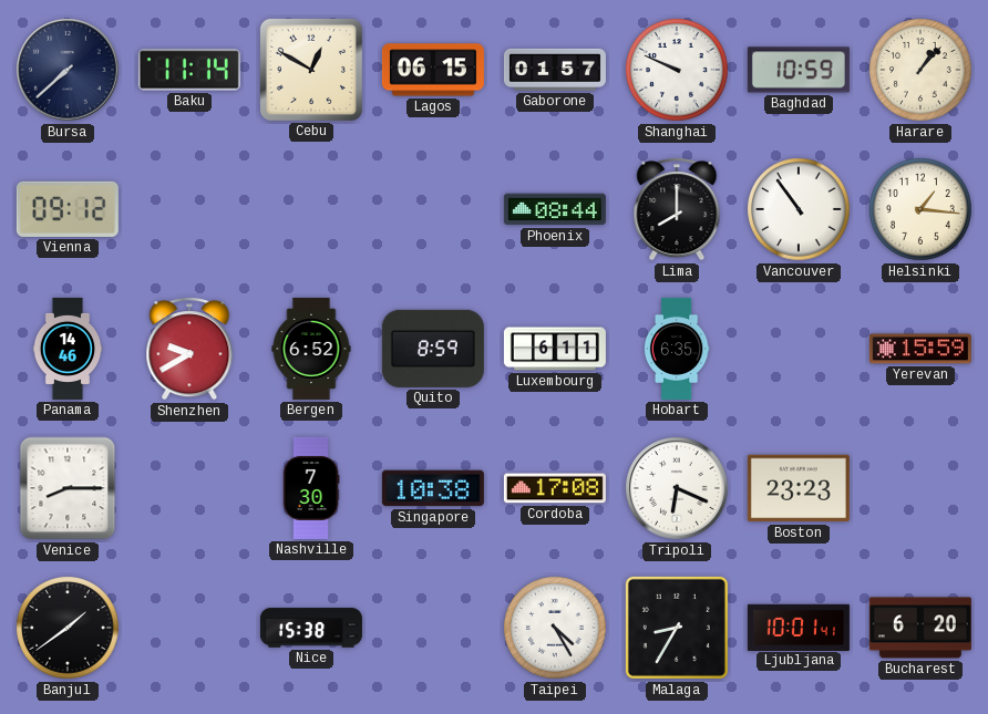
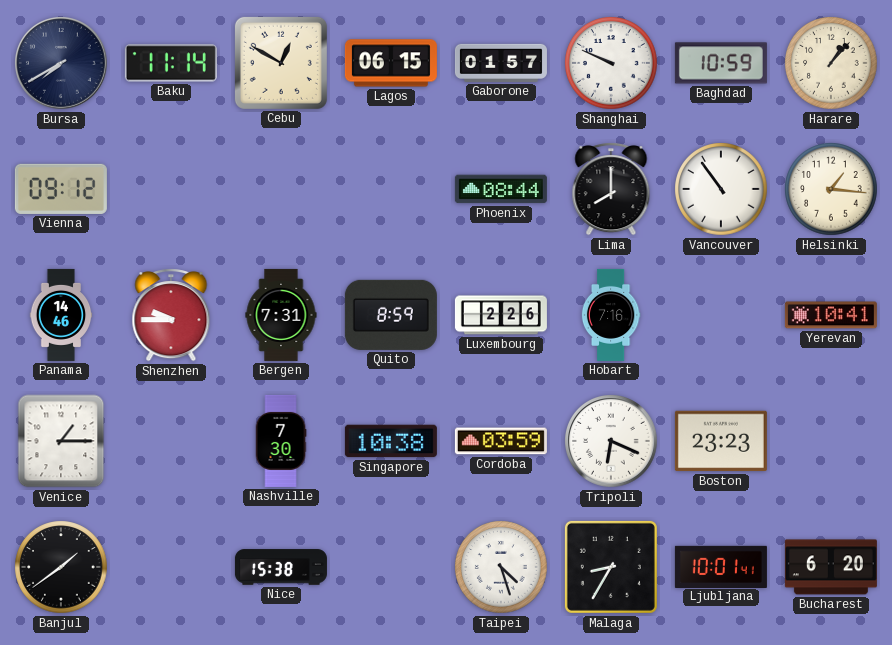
Bursa: 7:38 -> 7:40
Shenzhen: 9:40 -> 9:45
Bergen: 6:52 -> 7:31
Luxembourg: 6:11 -> 2:26
Hobart: 6:35 -> 7:16
Yerevan: 15:59 -> 10:41
Venice: 8:15 -> 1:15
Cordoba: 17:08 -> 03:59
Taipei: 4:25 -> 4:27
